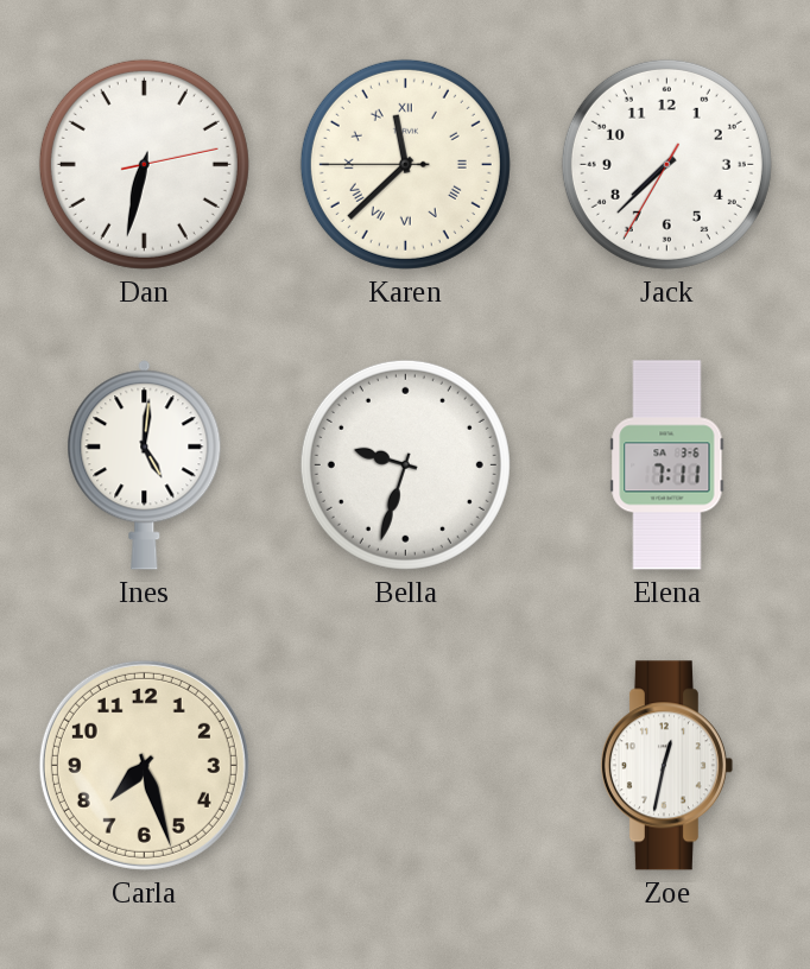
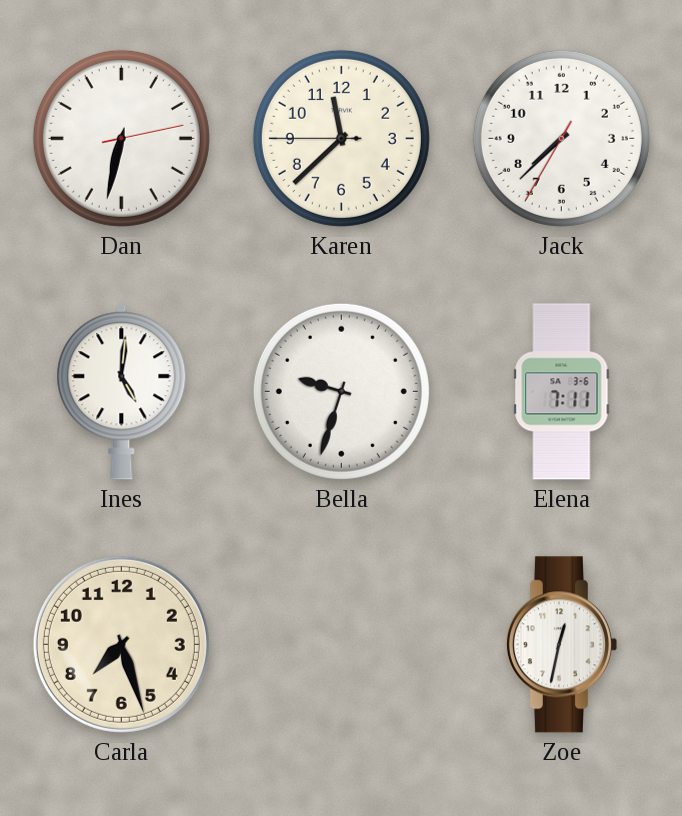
Karen numerals: Roman -> Arabic
